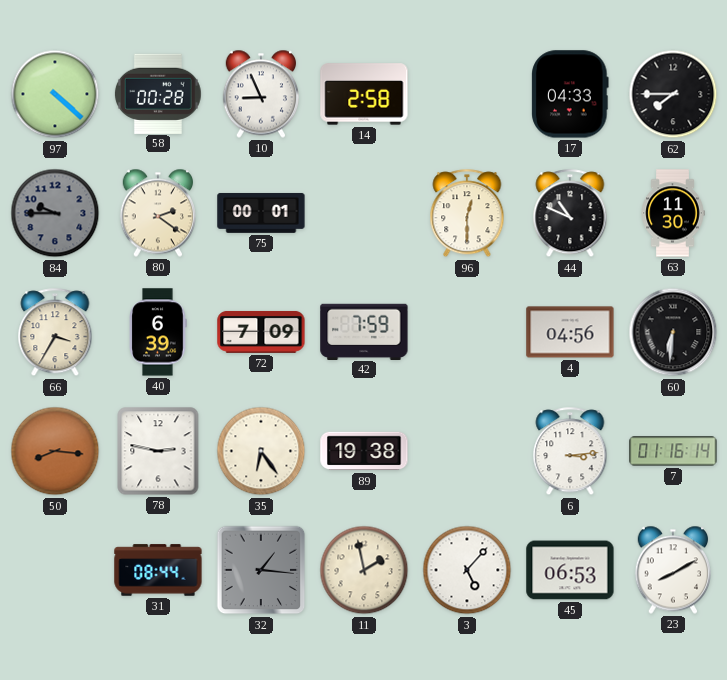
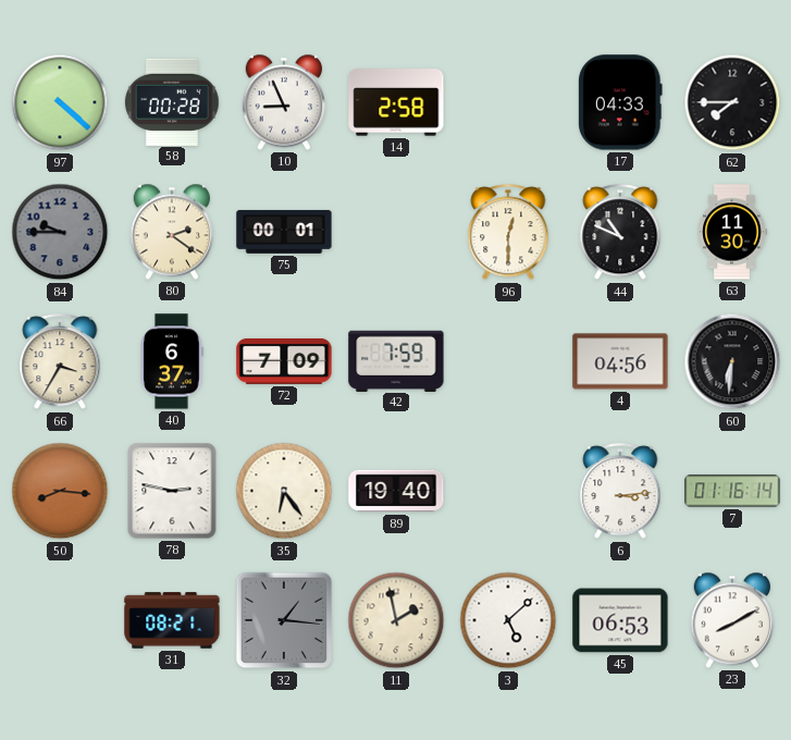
40: 6:39 -> 6:37
89: 19:38 -> 19:40
31: 08:44 -> 08:21
3: 5:07 -> 5:08
